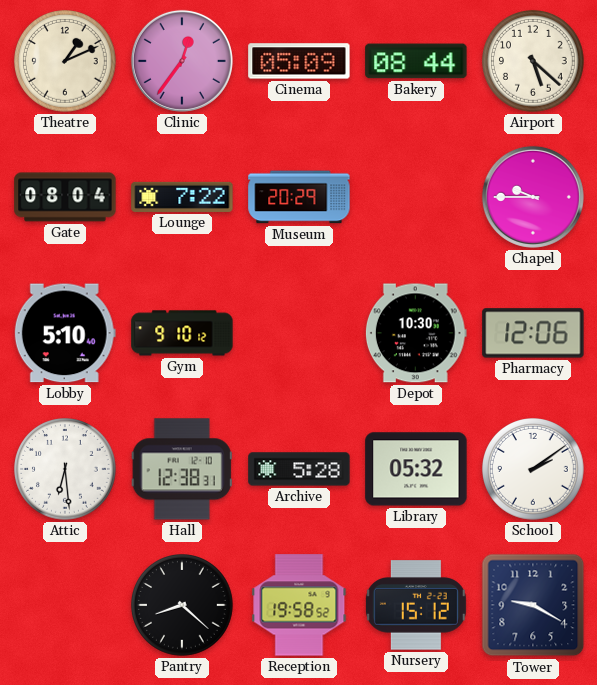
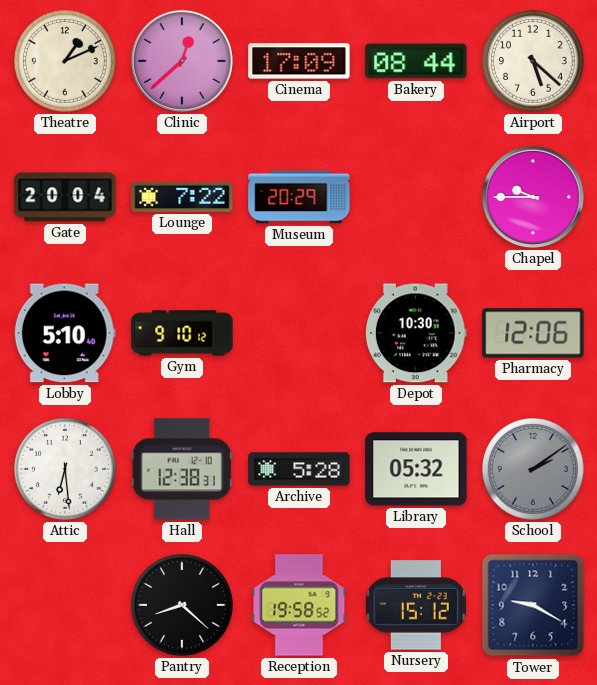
Clinic: 12:36 -> 12:38
Cinema: 05:09 -> 17:09
Gate: 08:04 -> 20:04
School dial: white -> grey
